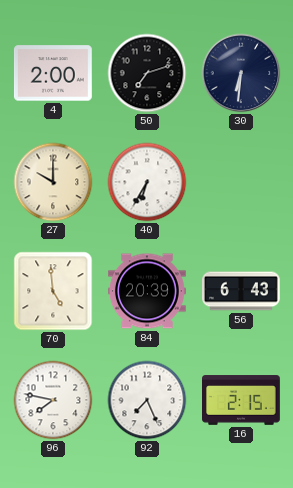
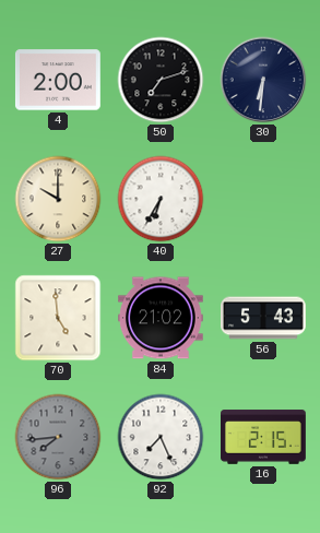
84: 20:39 -> 21:02
56: 6:43 -> 5:43
96: 7:47 -> 7:44
96 dial: white -> grey
